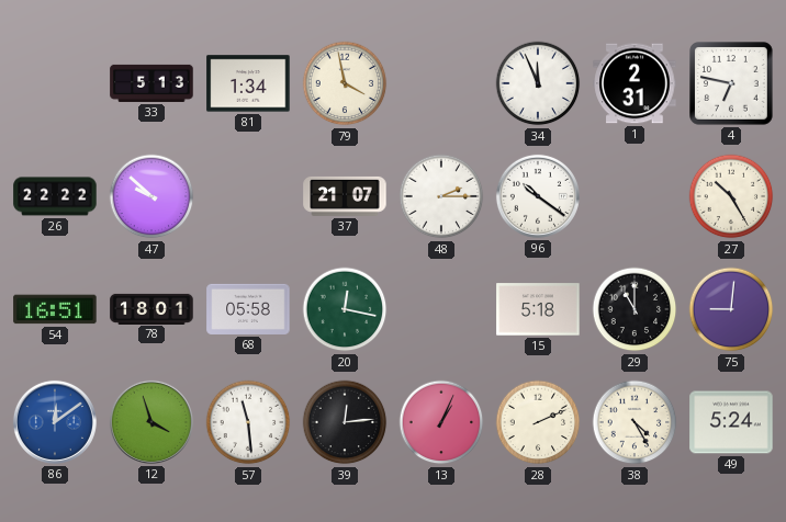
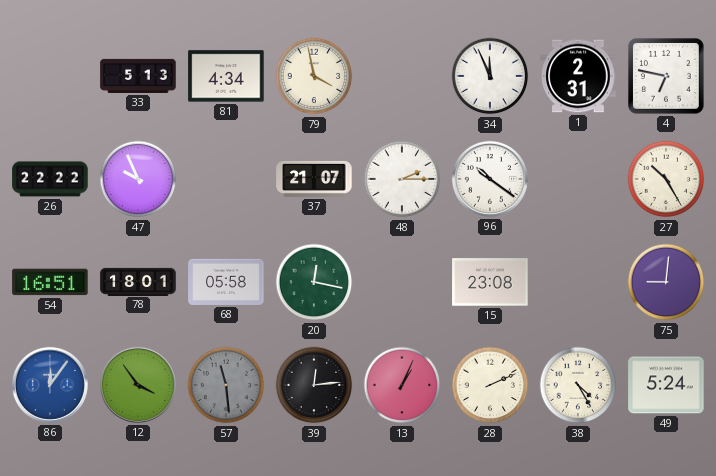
81: 1:34 -> 4:34
47: 9:52 -> 9:56
15: 5:18 -> 23:08
29: 11:00 -> none
86: 12:09 -> 12:06
12: 3:57 -> 3:54
57 dial: white -> grey
